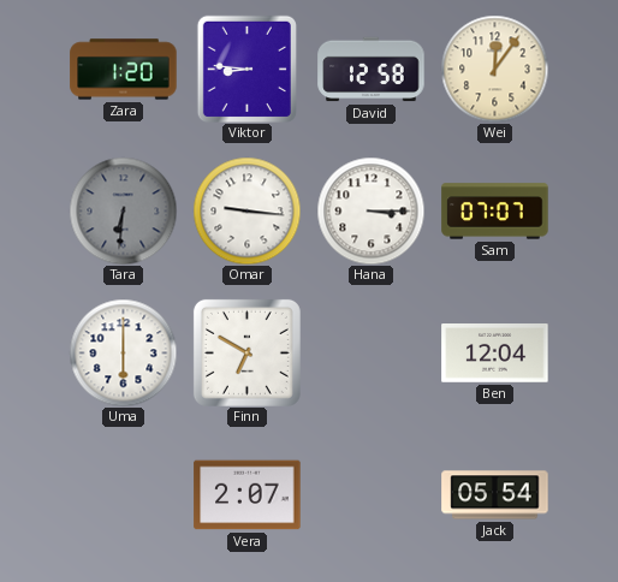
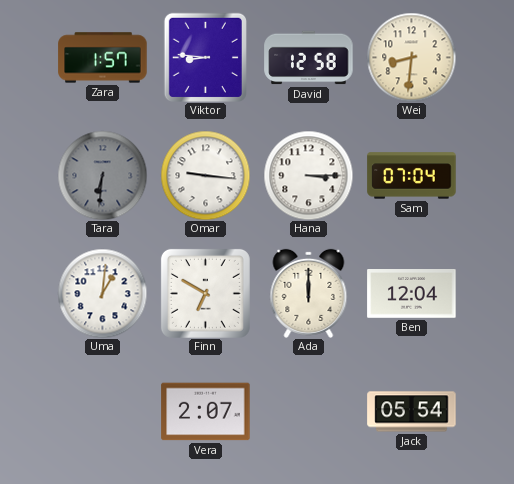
Zara: 1:20 -> 1:57
Wei: 12:06 -> 8:31
Sam: 07:07 -> 07:04
Uma: 6:00 -> 1:01
Ada: none -> 12:00
